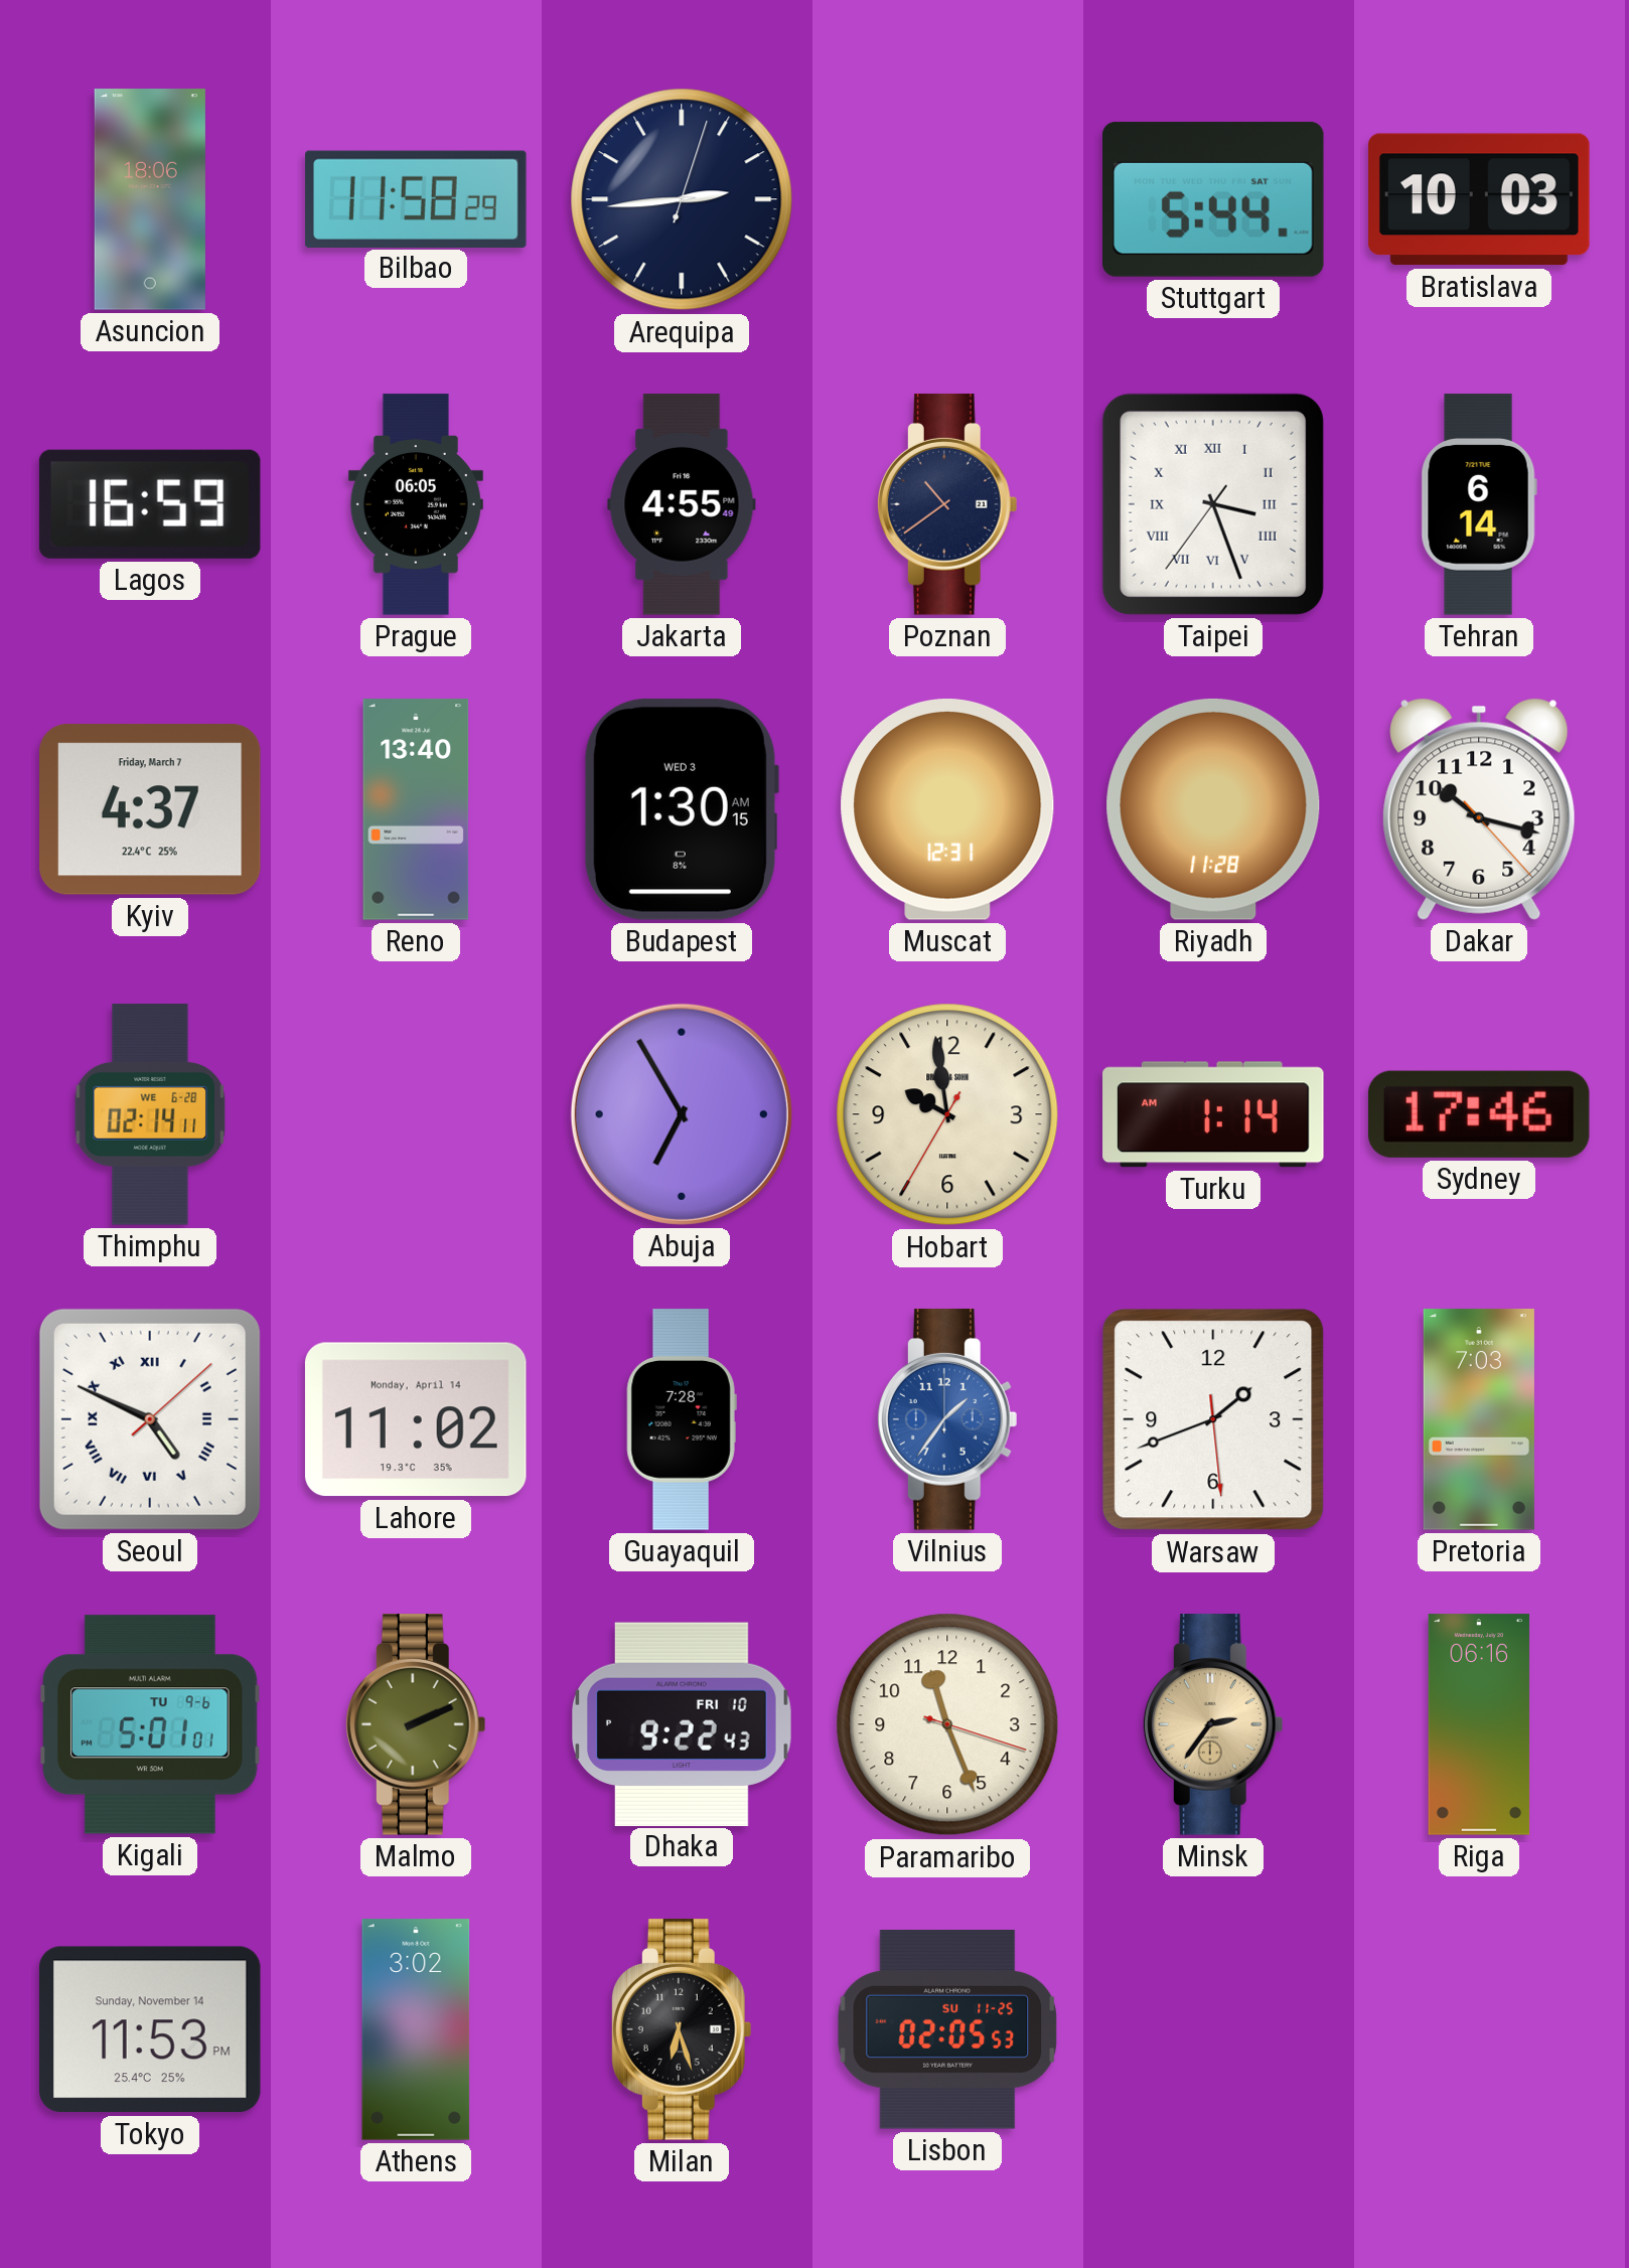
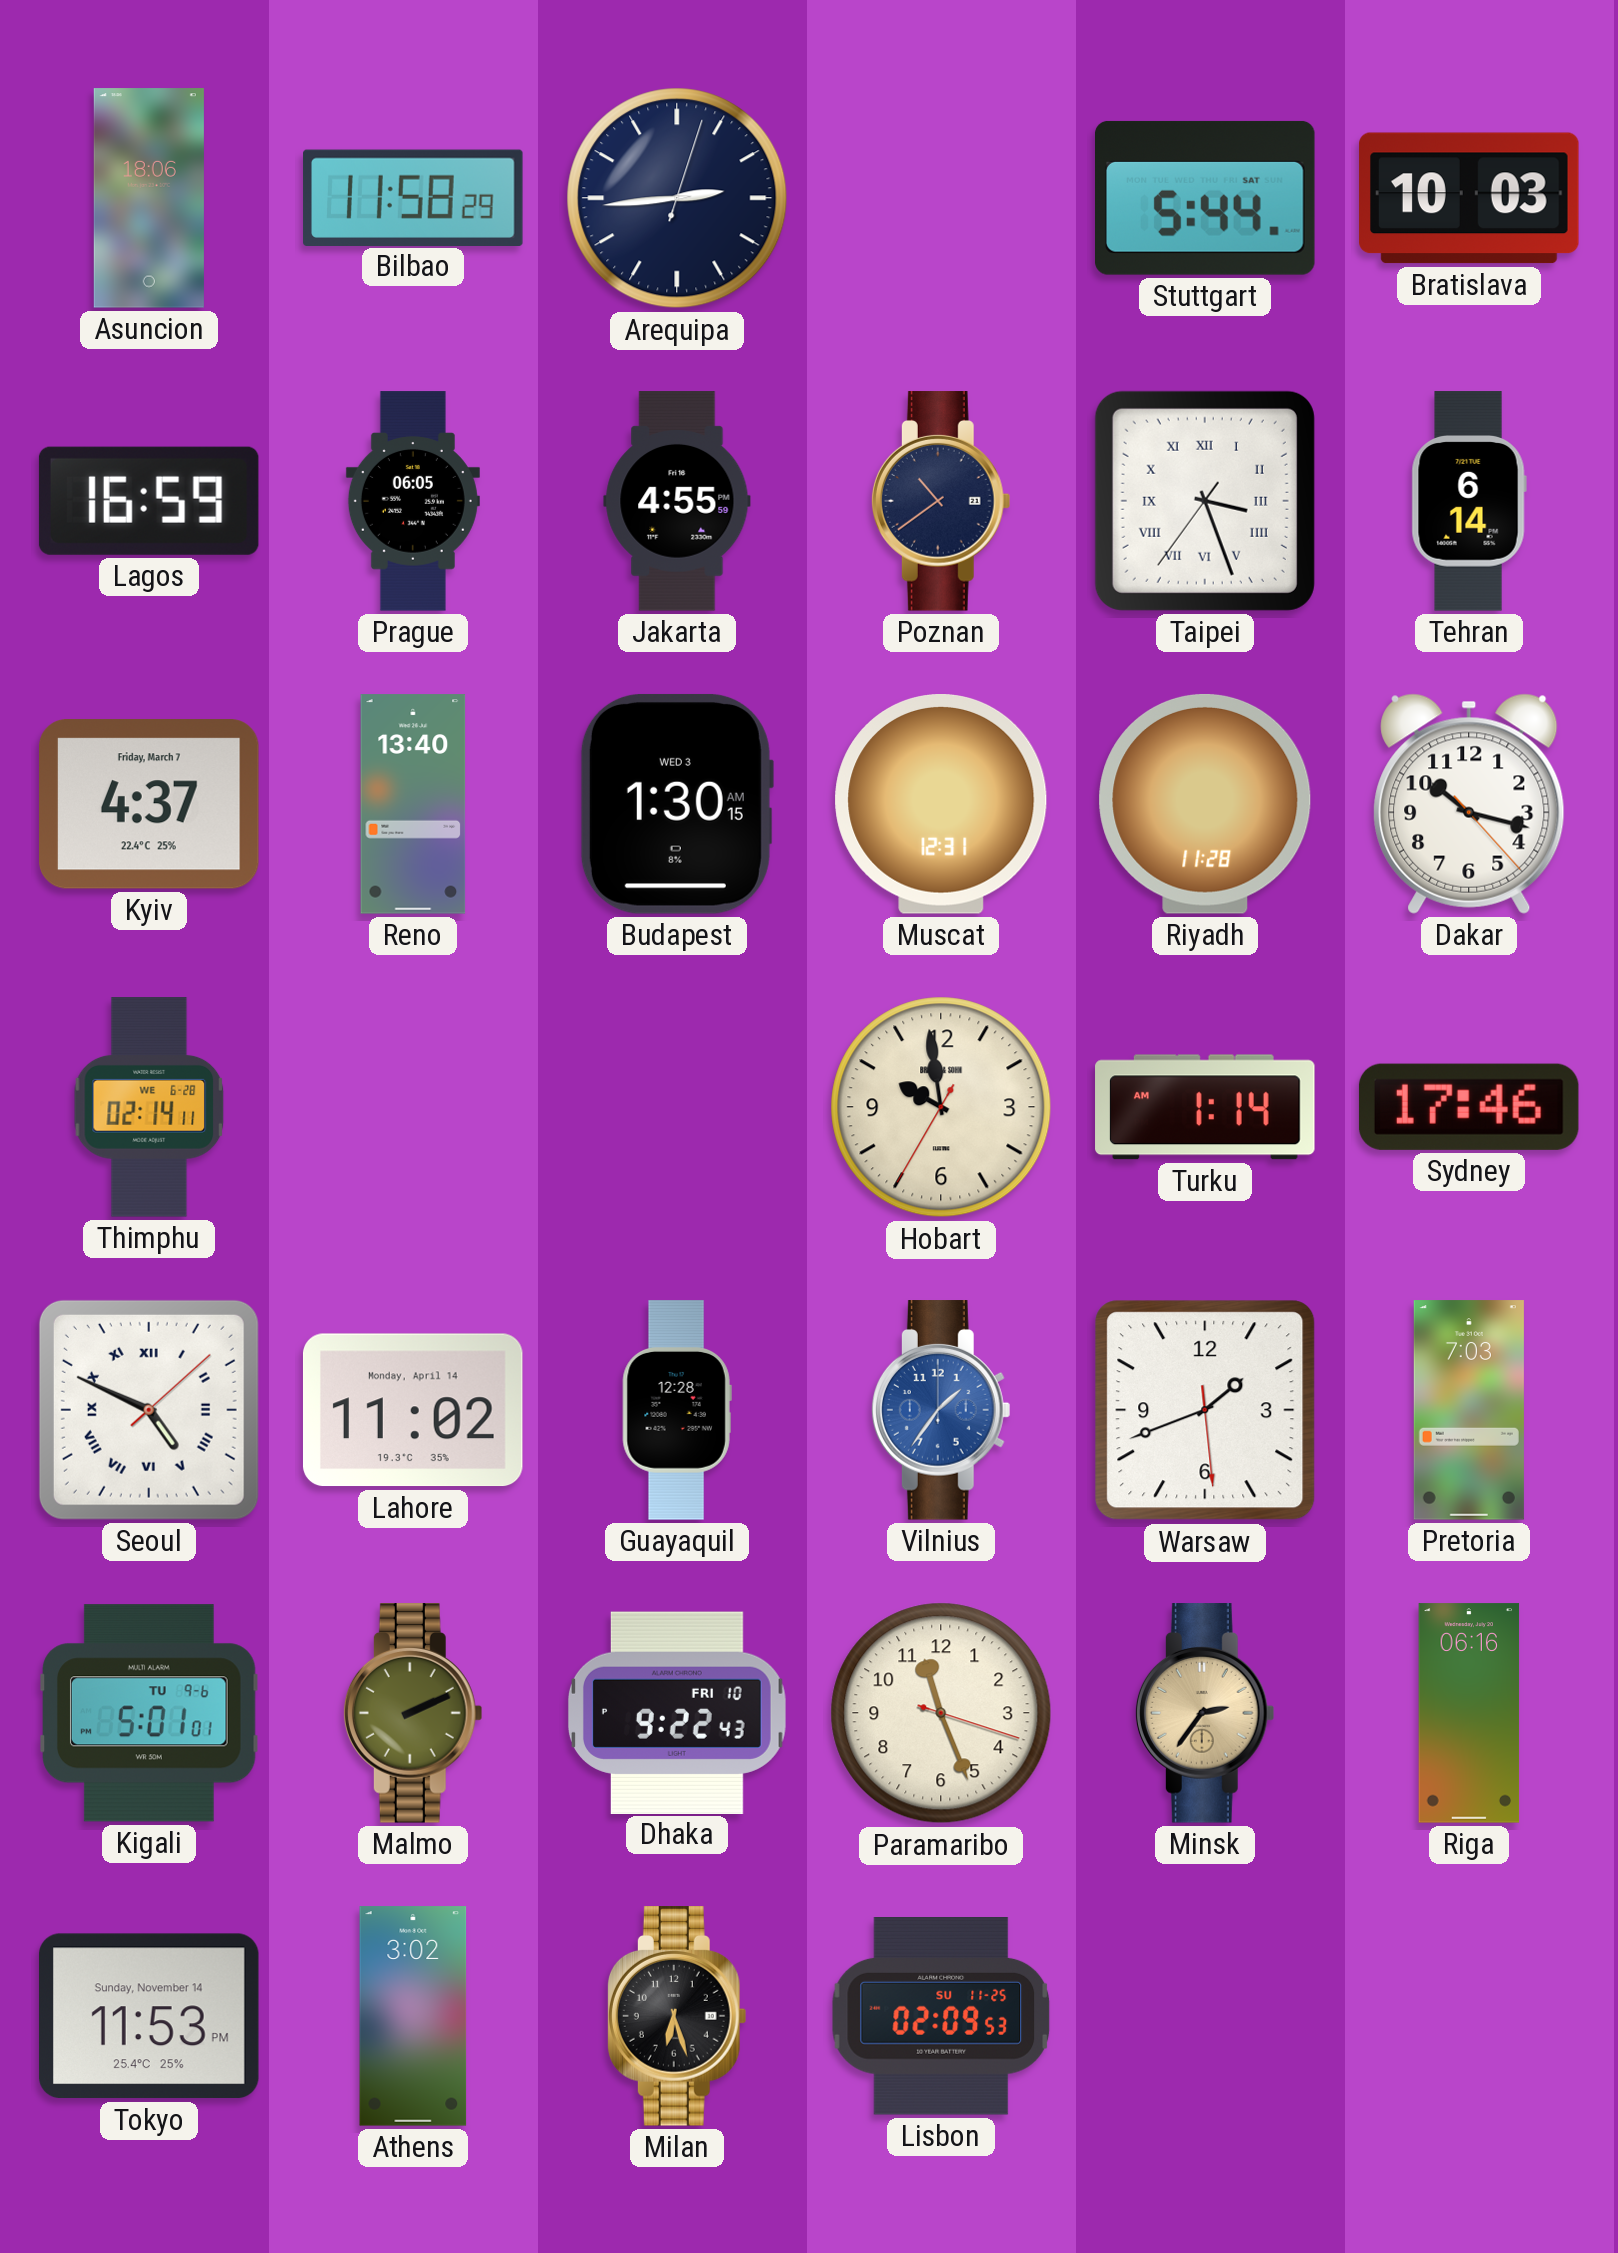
Jakarta: 4:55:49 -> 4:55:59
Abuja: 6:55 -> none
Guayaquil: 7:28 -> 12:28
Lisbon: 02:05 -> 02:09
